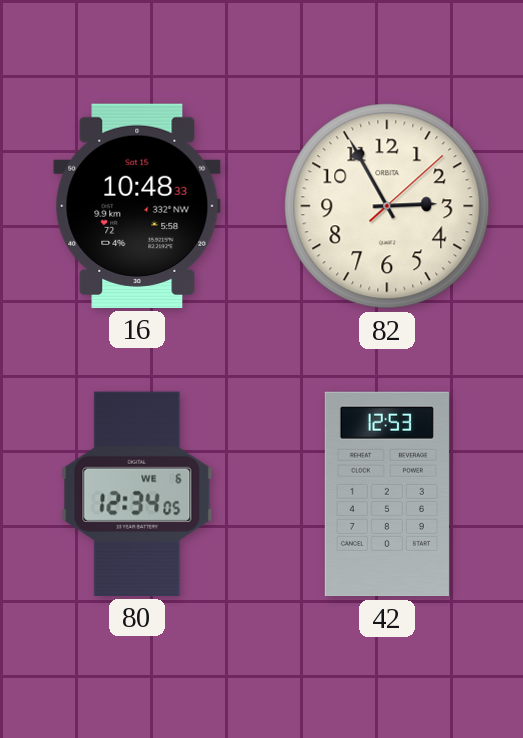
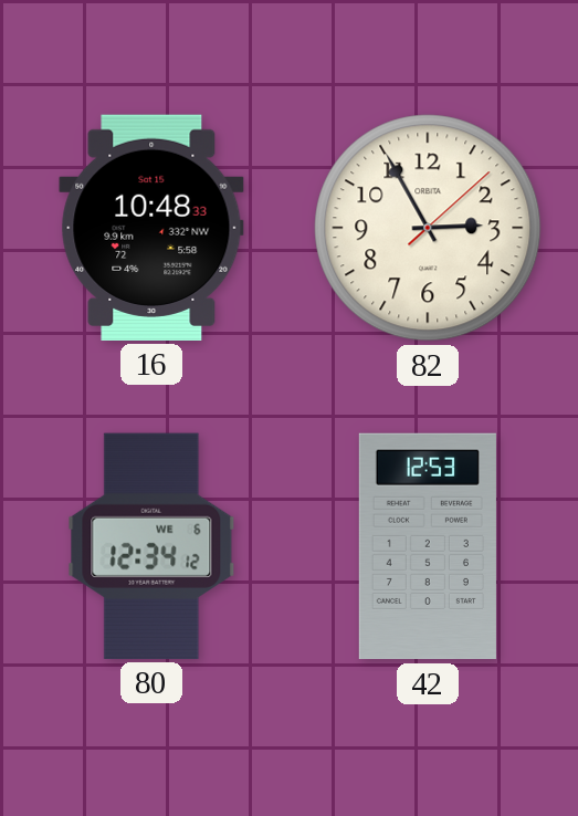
80: 12:34:05 -> 12:34:12
